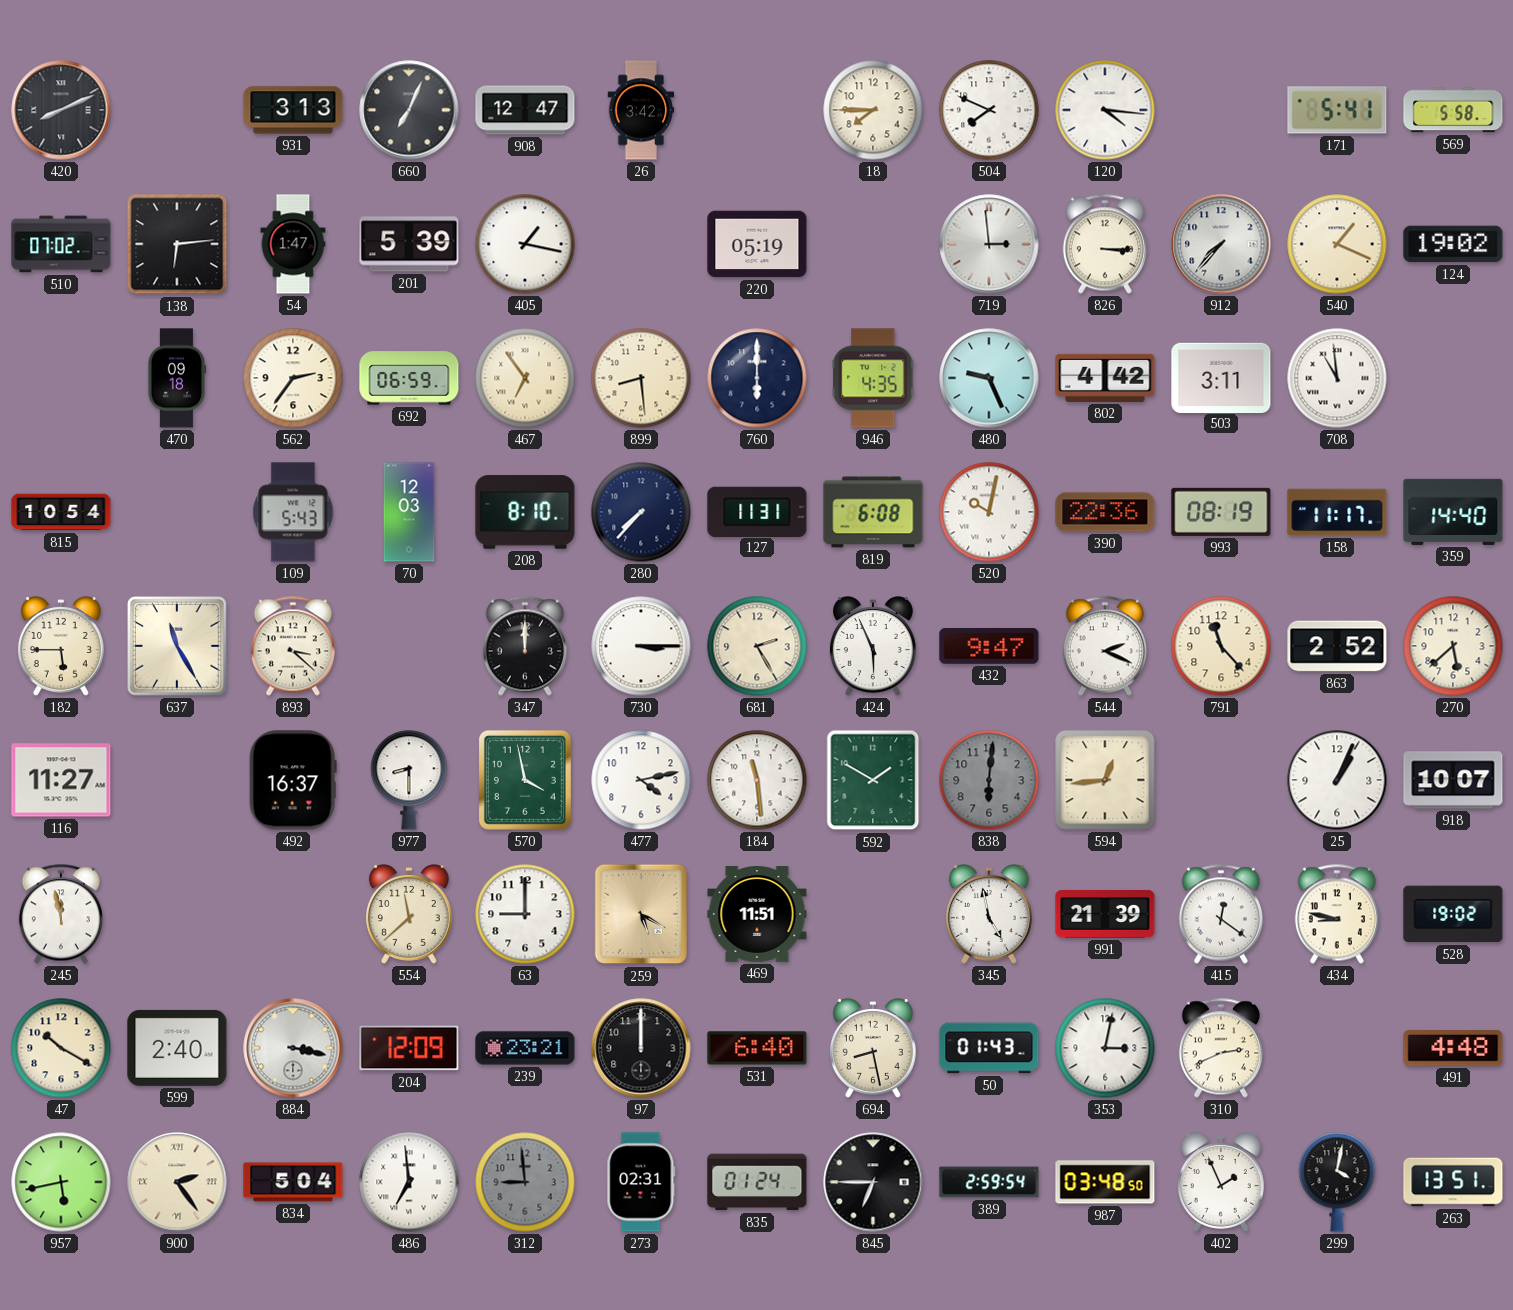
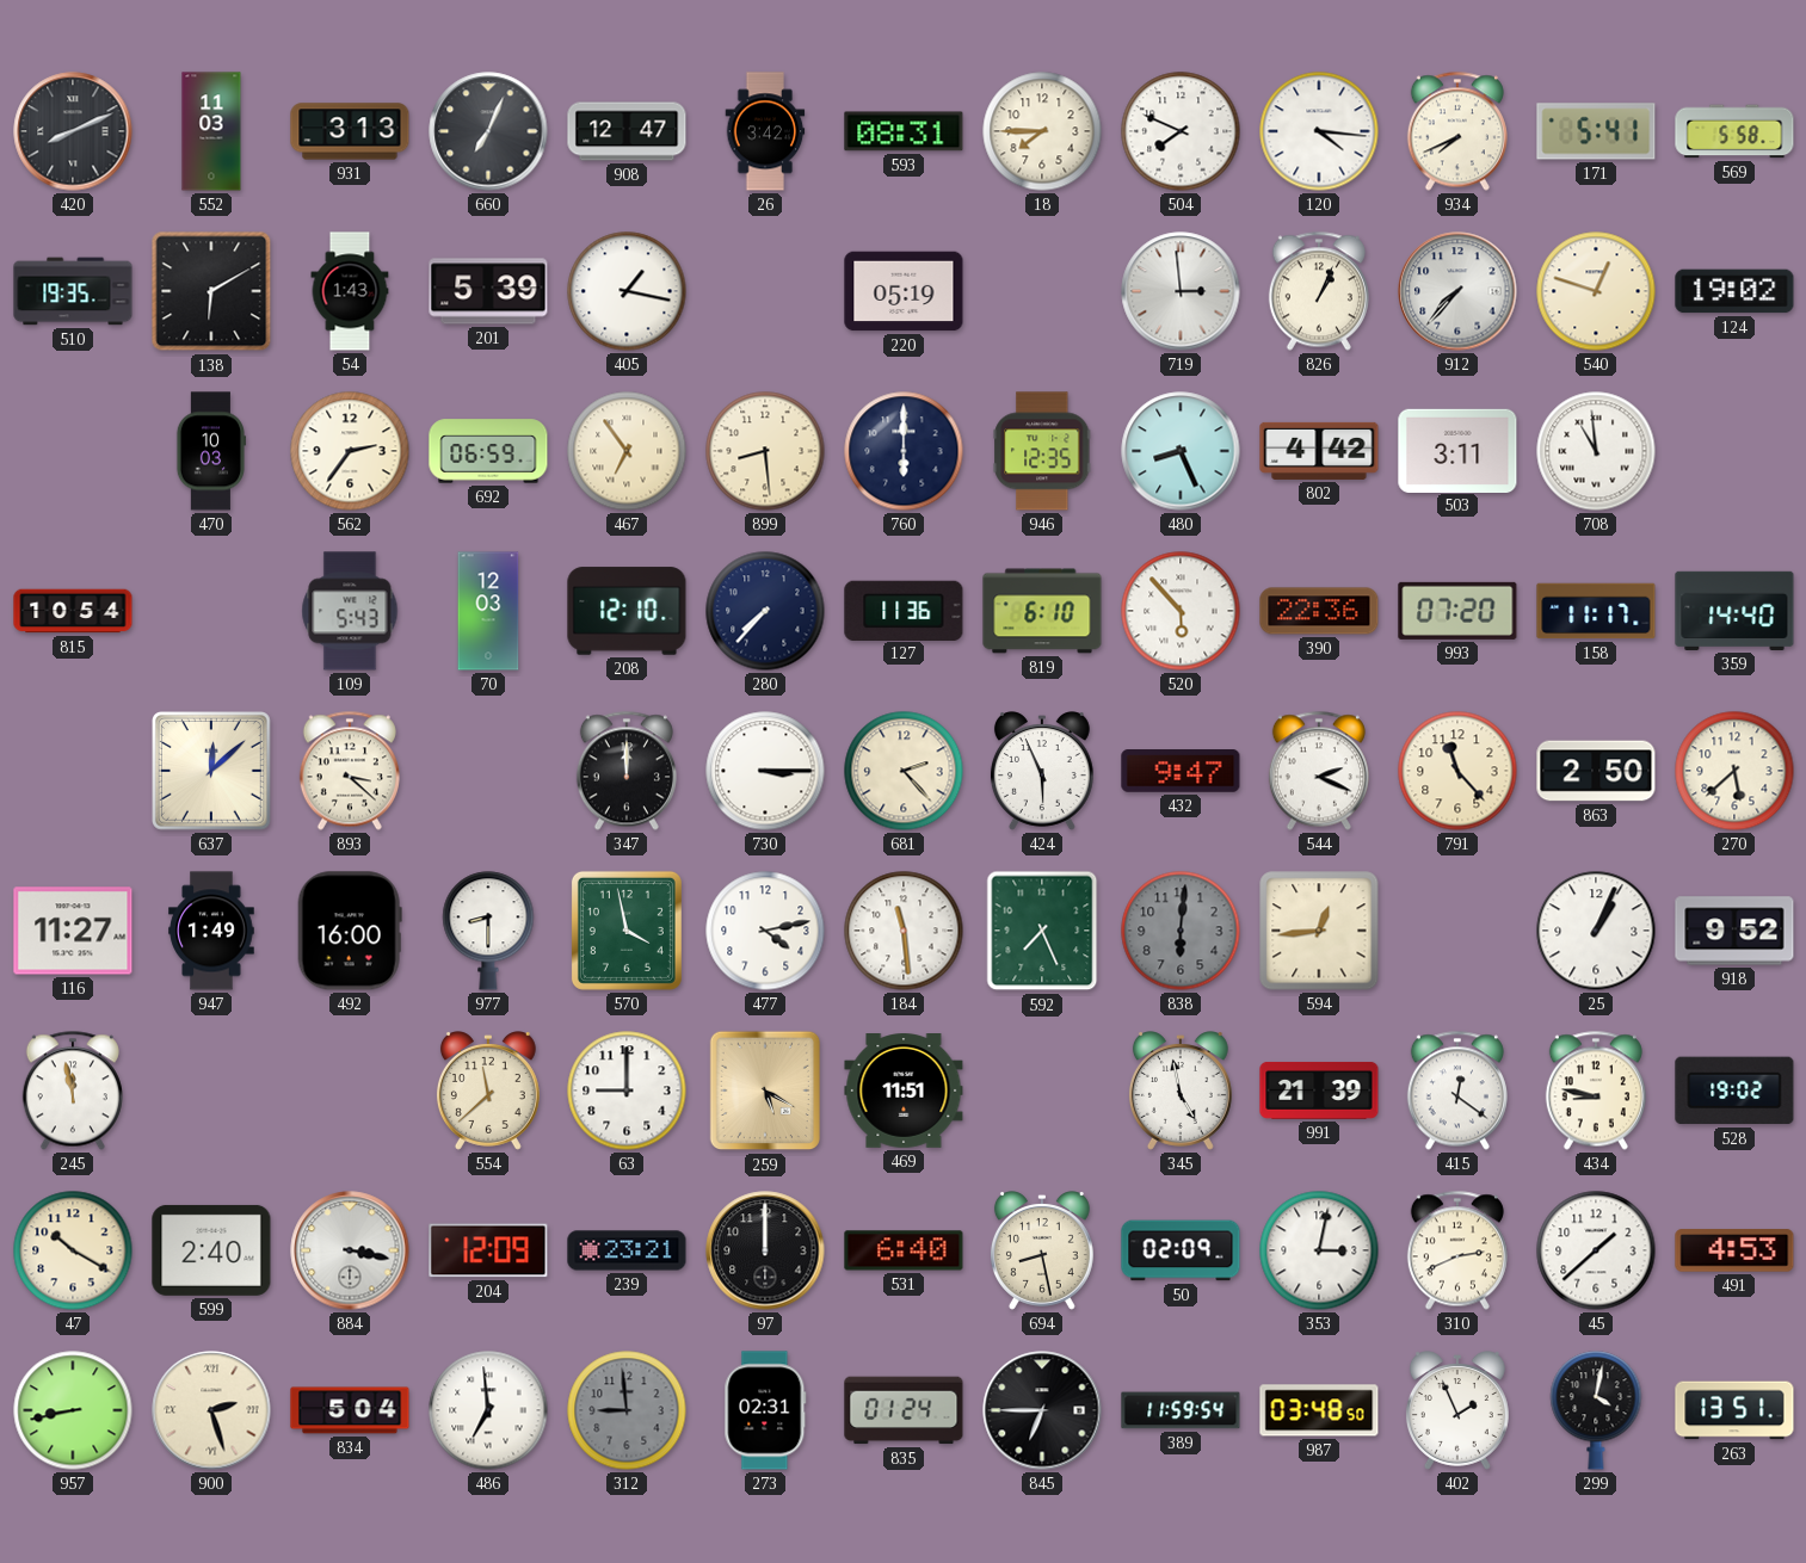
552: none -> 11:03
593: none -> 08:31
934: none -> 7:41
510: 07:02 -> 19:35
138: 6:14 -> 6:10
54: 1:47 -> 1:43
826: 3:15 -> 1:04
540: 1:19 -> 12:48
470: 09:18 -> 10:03
946: 4:35 -> 12:35
480: 9:26 -> 8:26
208: 8:10 -> 12:10
127: 11:31 -> 11:36
819: 6:08 -> 6:10
520: 10:02 -> 5:53
993: 08:19 -> 07:20
182: 5:45 -> none
637: 11:25 -> 12:08
681: 2:25 -> 2:23
863: 2:52 -> 2:50
947: none -> 1:49
492: 16:37 -> 16:00
592: 1:50 -> 7:26
918: 10:07 -> 9:52
50: 01:43 -> 02:09
45: none -> 1:38
491: 4:48 -> 4:53
957: 5:43 -> 8:43
900: 2:24 -> 2:27
389: 2:59 -> 11:59
